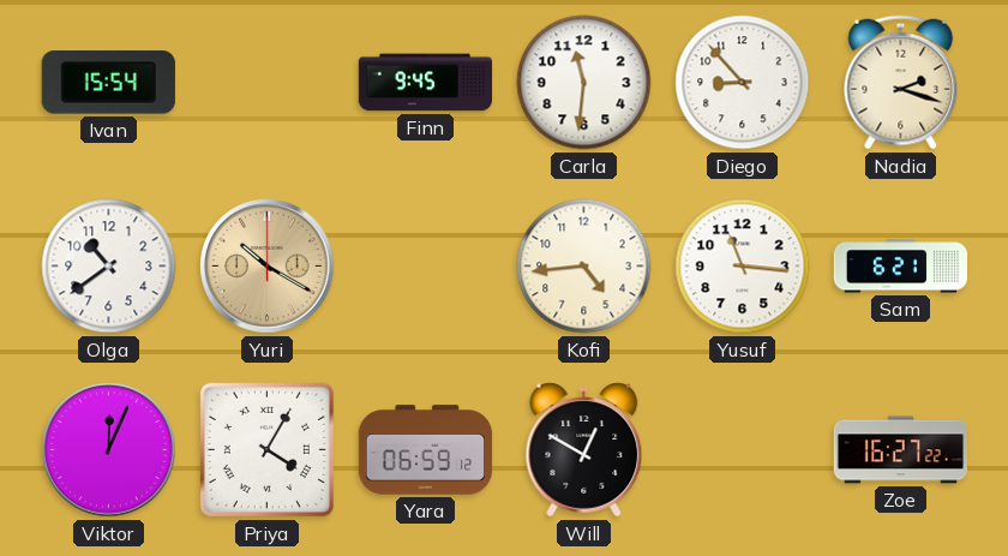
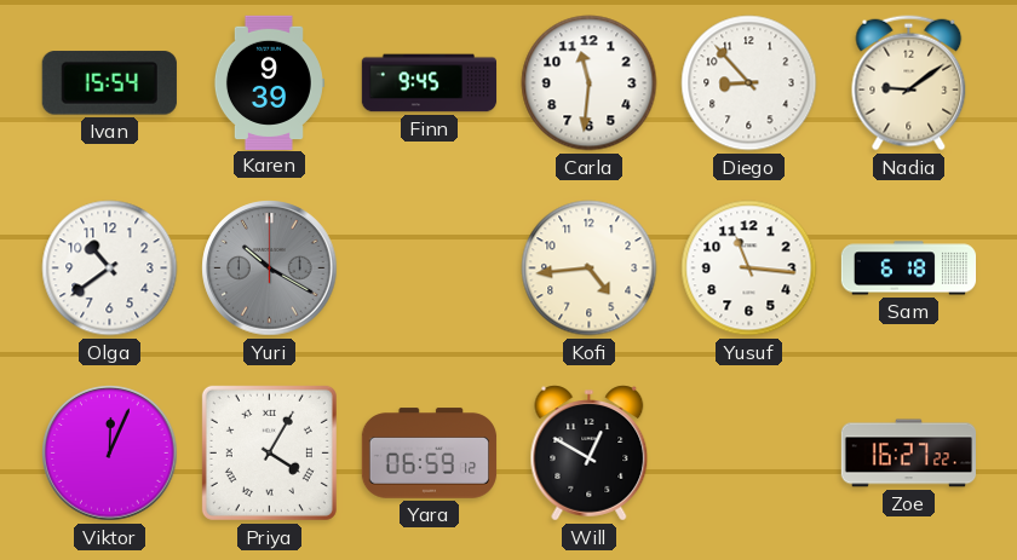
Karen: none -> 9:39
Nadia: 2:18 -> 9:09
Yuri dial: champagne -> grey
Sam: 6:21 -> 6:18
